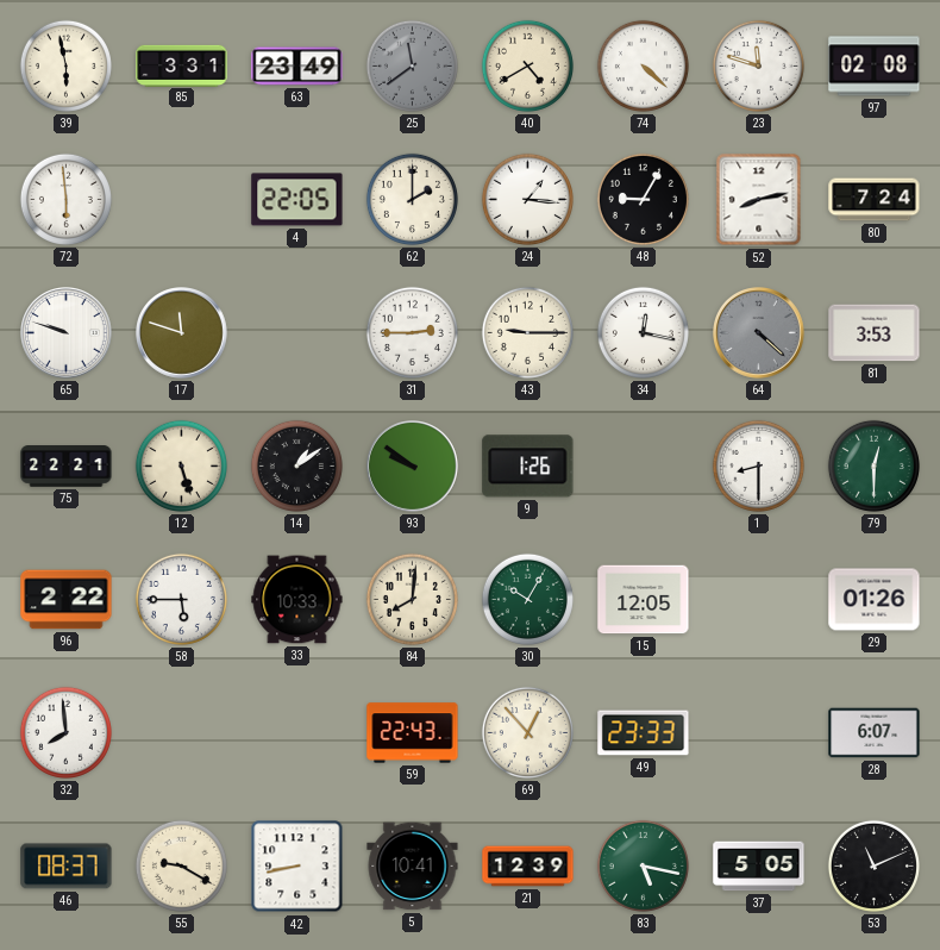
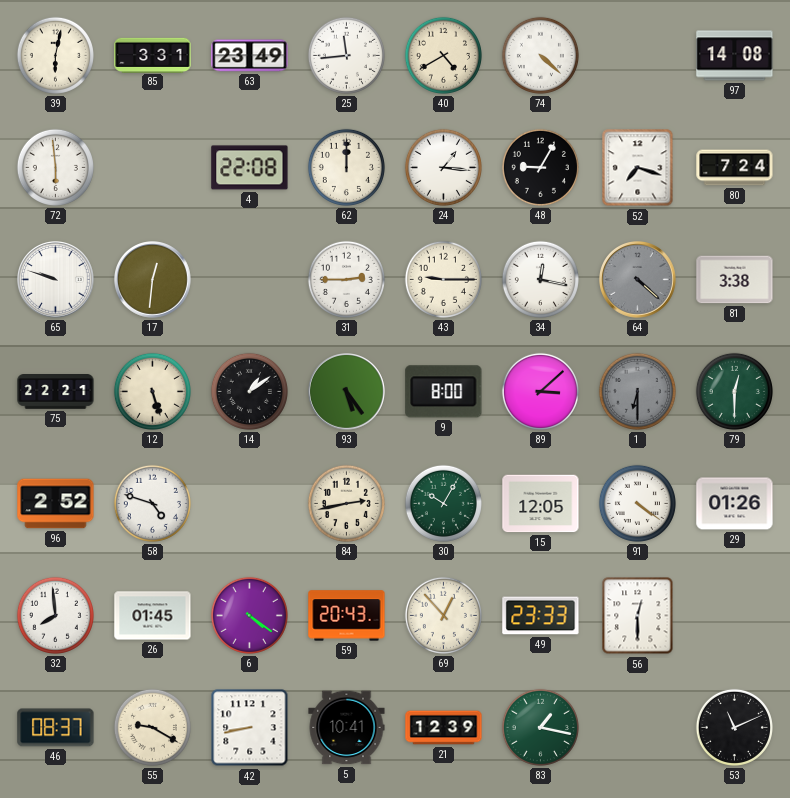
39: 5:58 -> 6:02
25: 11:39 -> 11:44
25 dial: grey -> white
23: 11:48 -> none
97: 02:08 -> 14:08
4: 22:05 -> 22:08
62: 2:00 -> 12:00
52: 8:13 -> 7:18
17: 11:48 -> 12:31
81: 3:53 -> 3:38
93: 9:51 -> 5:24
9: 1:26 -> 8:00
89: none -> 3:08
1: 8:30 -> 6:30
1 dial: white -> grey
96: 2:22 -> 2:52
58: 5:45 -> 4:48
33: 10:33 -> none
84: 8:01 -> 2:43
91: none -> 4:21
26: none -> 01:45
6: none -> 4:21
59: 22:43 -> 20:43
56: none -> 12:30
28: 6:07 -> none
83: 5:17 -> 1:17
37: 5:05 -> none
